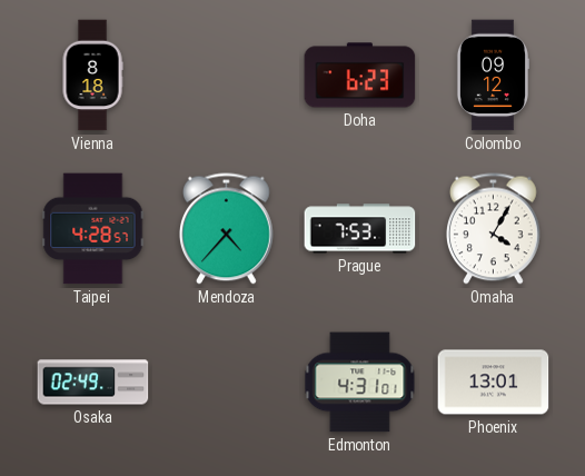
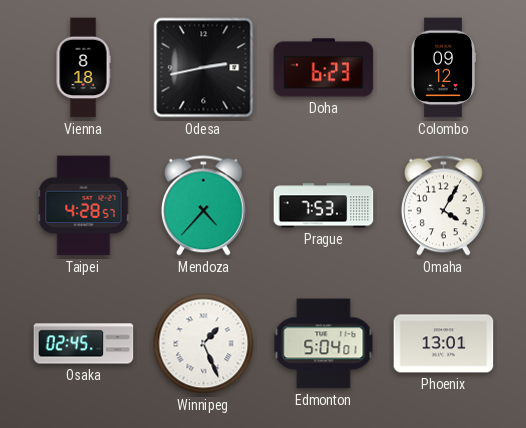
Odesa: none -> 2:43
Osaka: 02:49 -> 02:45
Winnipeg: none -> 1:26
Edmonton: 4:31 -> 5:04
